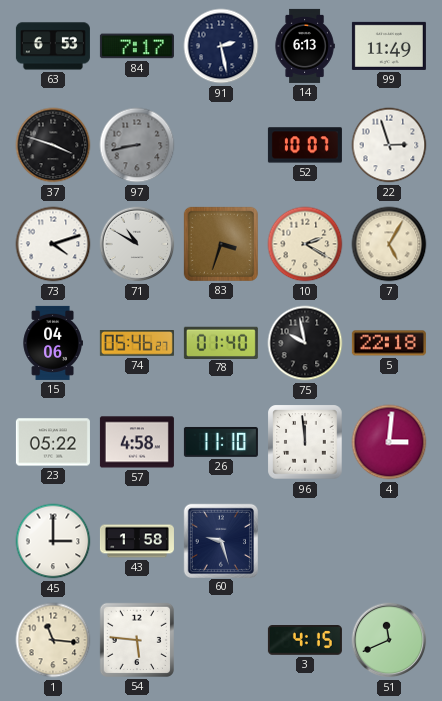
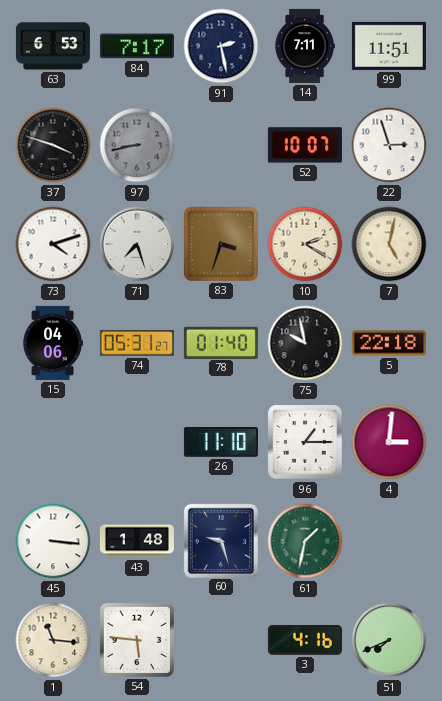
14: 6:13 -> 7:11
99: 11:49 -> 11:51
71: 10:50 -> 7:27
7: 5:05 -> 5:02
74: 05:46 -> 05:31
23: 05:22 -> none
57: 4:58 -> none
96: 11:59 -> 1:15
45: 3:00 -> 3:16
43: 1:58 -> 1:48
61: none -> 1:32
3: 4:15 -> 4:16
51: 11:41 -> 7:41
